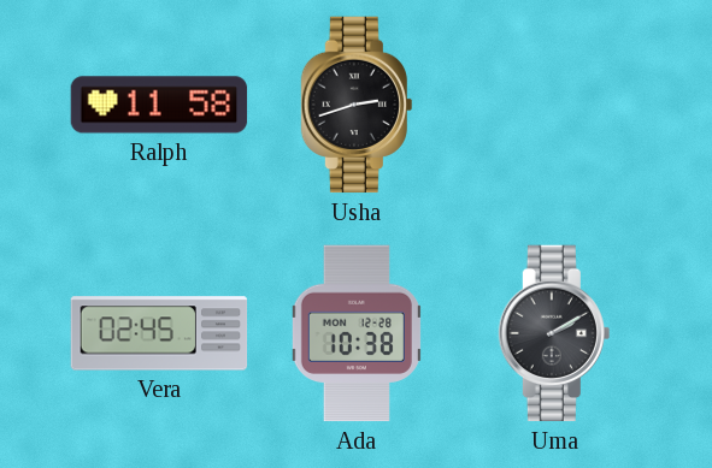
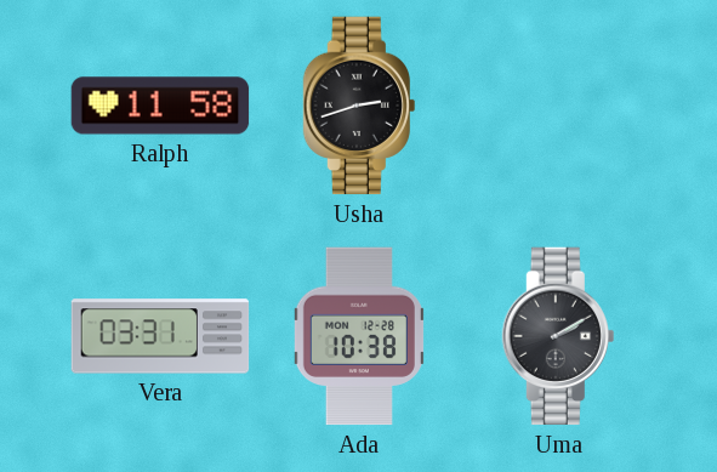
Vera: 02:45 -> 03:31
